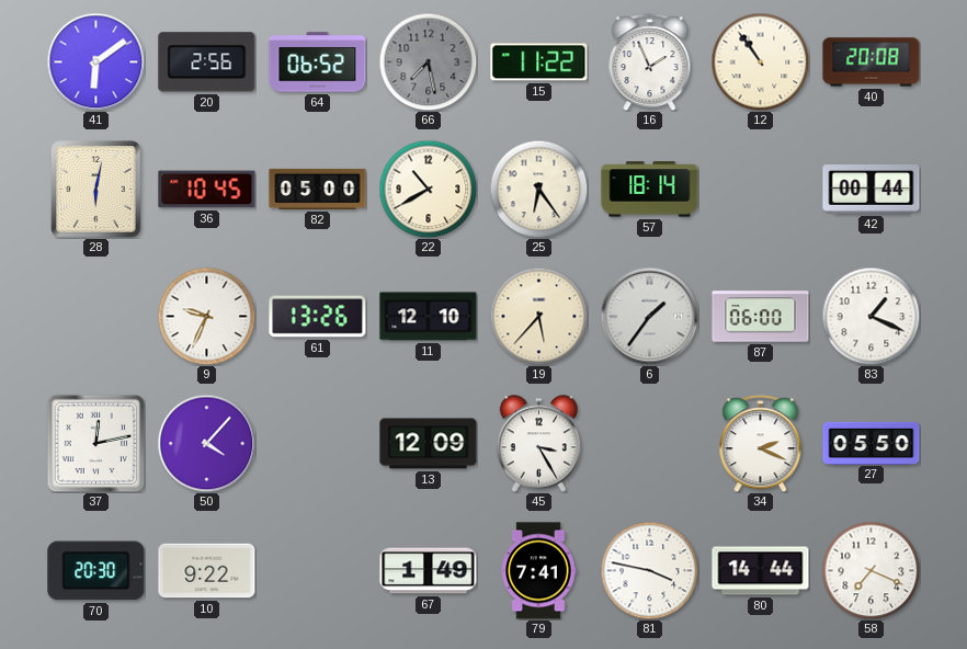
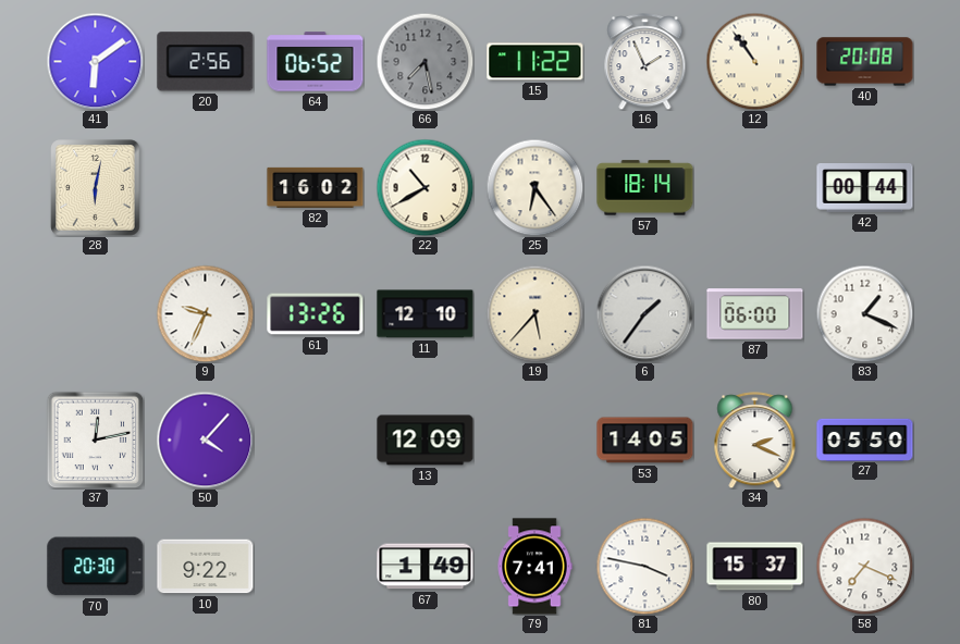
36: 10:45 -> none
82: 05:00 -> 16:02
45: 3:25 -> none
53: none -> 14:05
80: 14:44 -> 15:37
